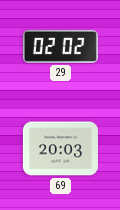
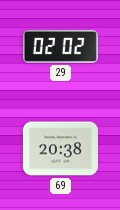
69: 20:03 -> 20:38
